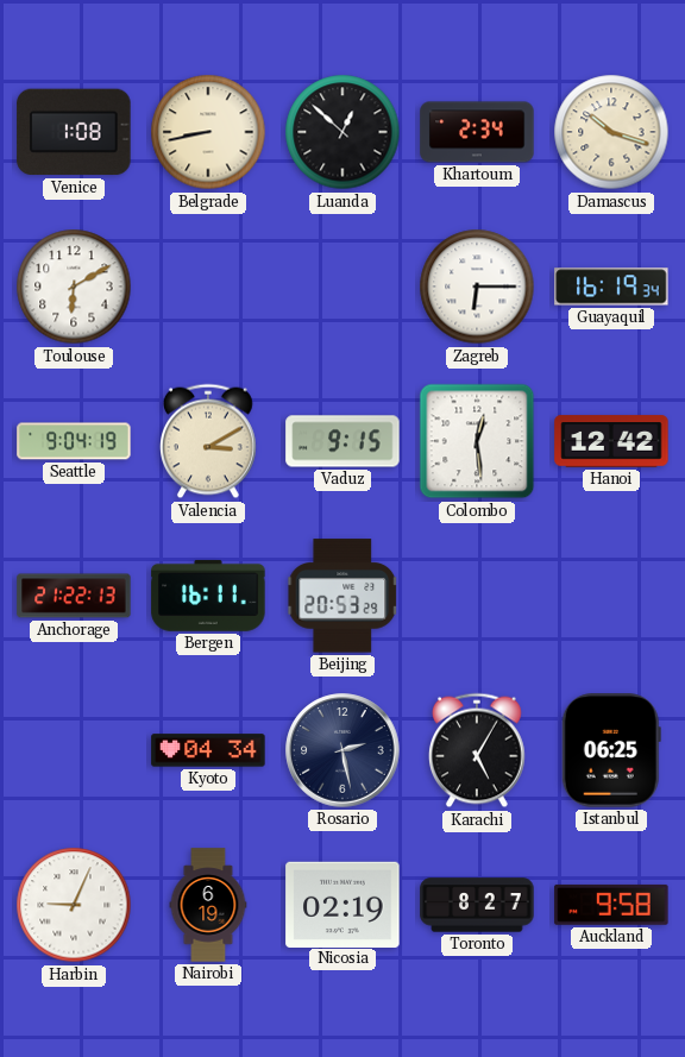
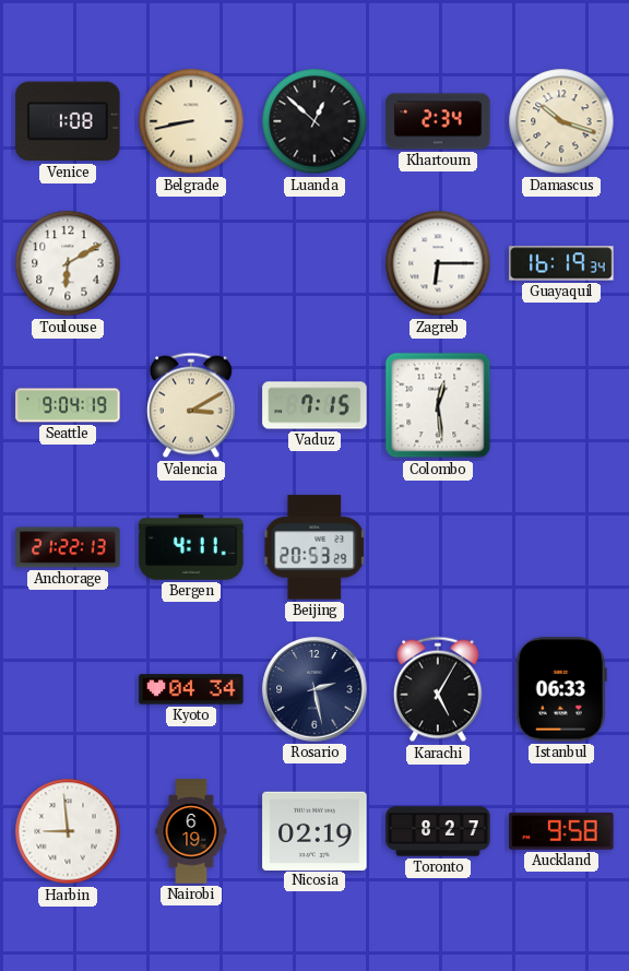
Vaduz: 9:15 -> 7:15
Hanoi: 12:42 -> none
Bergen: 16:11 -> 4:11
Istanbul: 06:25 -> 06:33
Harbin: 9:04 -> 8:59
